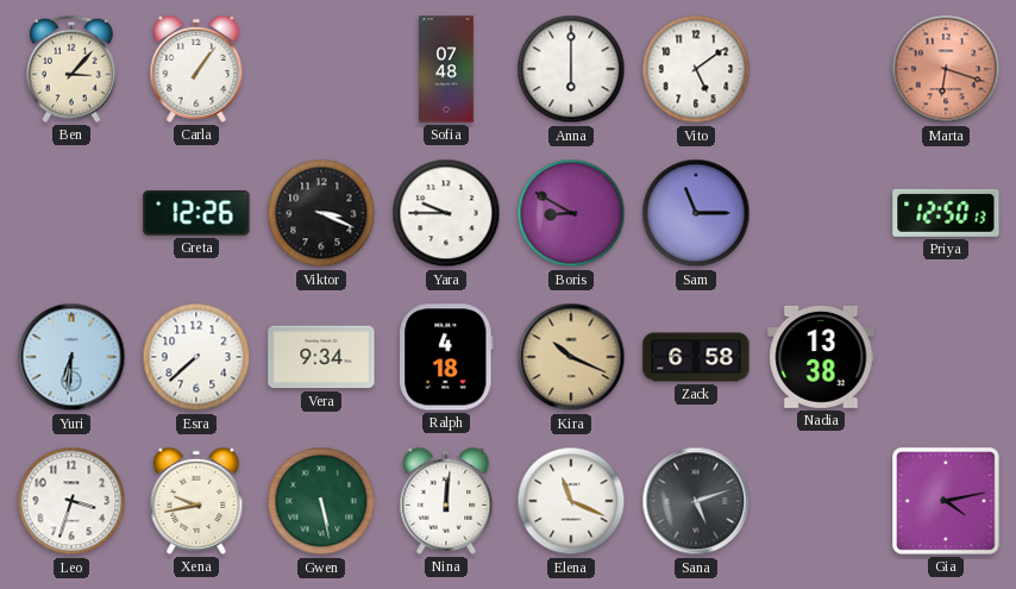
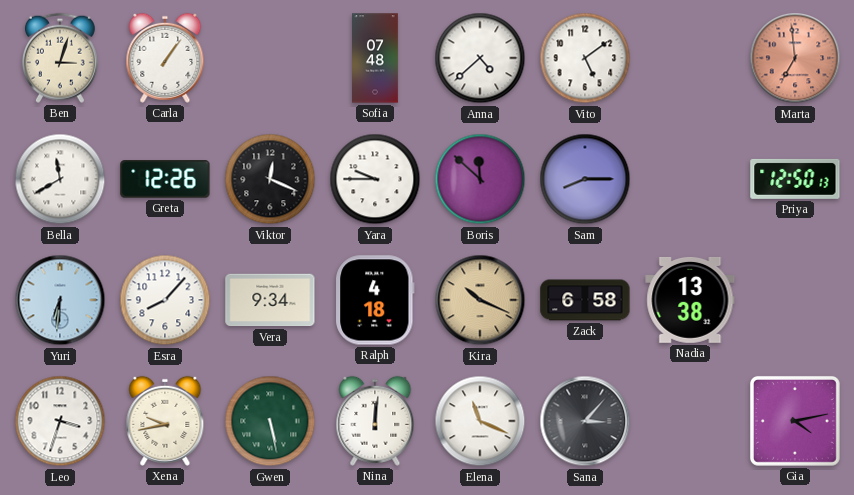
Ben: 3:07 -> 3:03
Anna: 6:00 -> 4:38
Marta: 6:18 -> 6:59
Bella: none -> 11:40
Viktor: 3:19 -> 12:19
Boris: 8:50 -> 11:52
Sam: 11:15 -> 8:15
Esra: 7:38 -> 8:07
Sana: 5:12 -> 3:07
